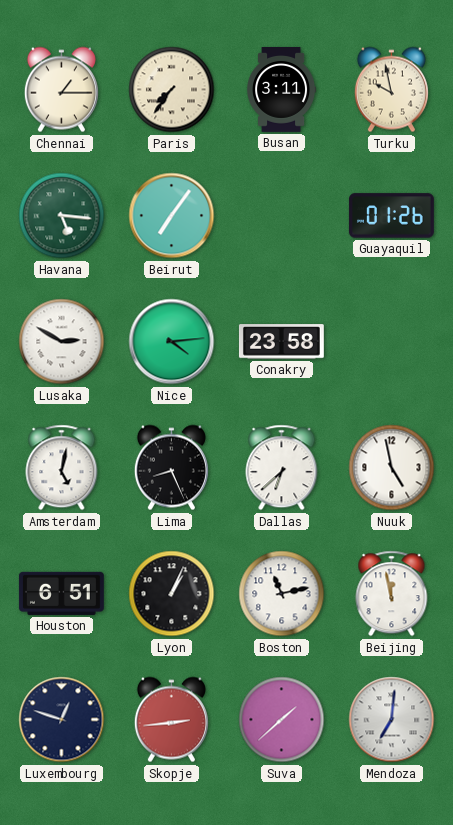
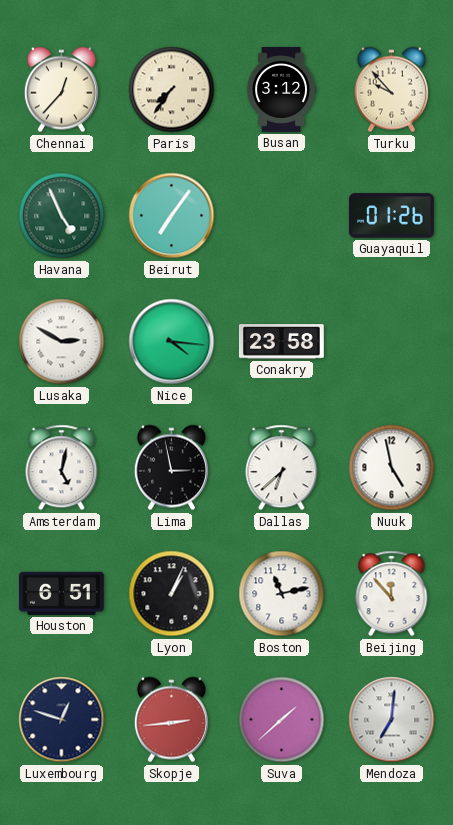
Chennai: 1:15 -> 12:37
Busan: 3:11 -> 3:12
Turku: 9:58 -> 9:53
Havana: 5:16 -> 4:56
Nice: 4:14 -> 4:16
Lima: 8:26 -> 2:58
Beijing: 11:58 -> 11:53
